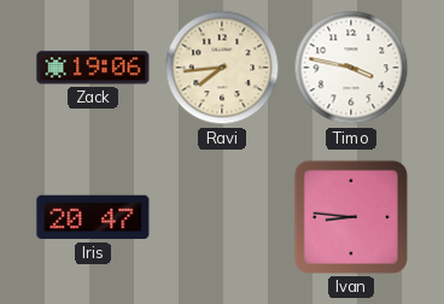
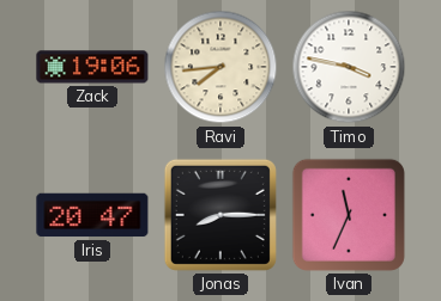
Jonas: none -> 8:15
Ivan: 8:46 -> 11:34
